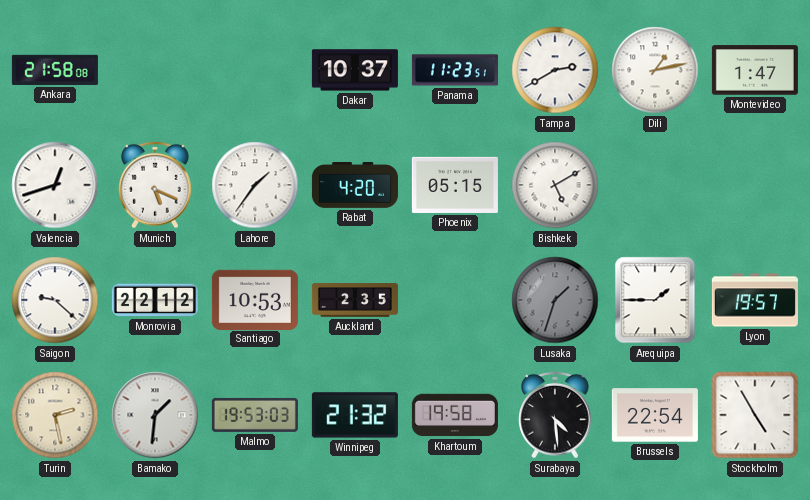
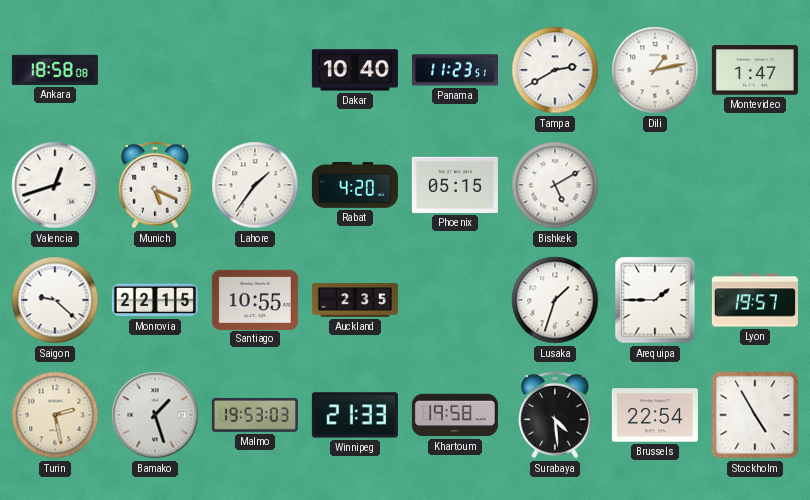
Ankara: 21:58 -> 18:58
Dakar: 10:37 -> 10:40
Monrovia: 22:12 -> 22:15
Santiago: 10:53 -> 10:55
Lusaka dial: grey -> white
Bamako: 1:31 -> 1:27
Winnipeg: 21:32 -> 21:33
